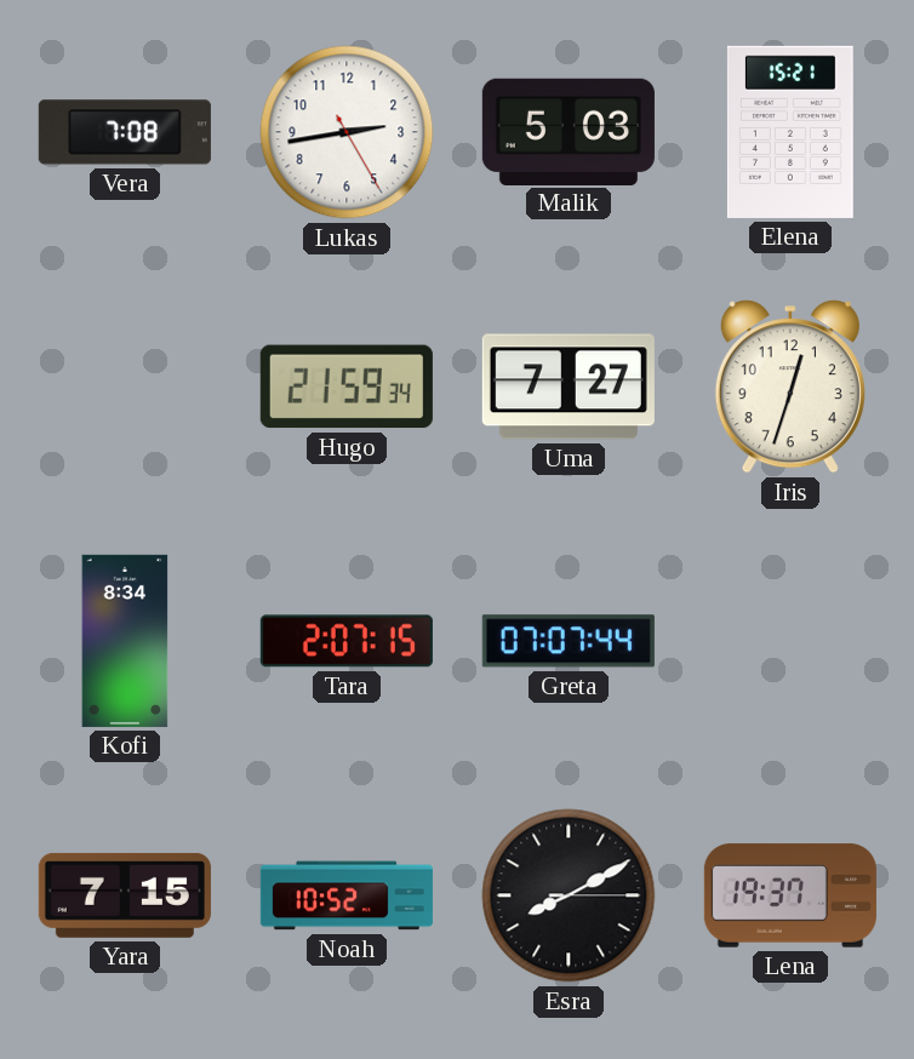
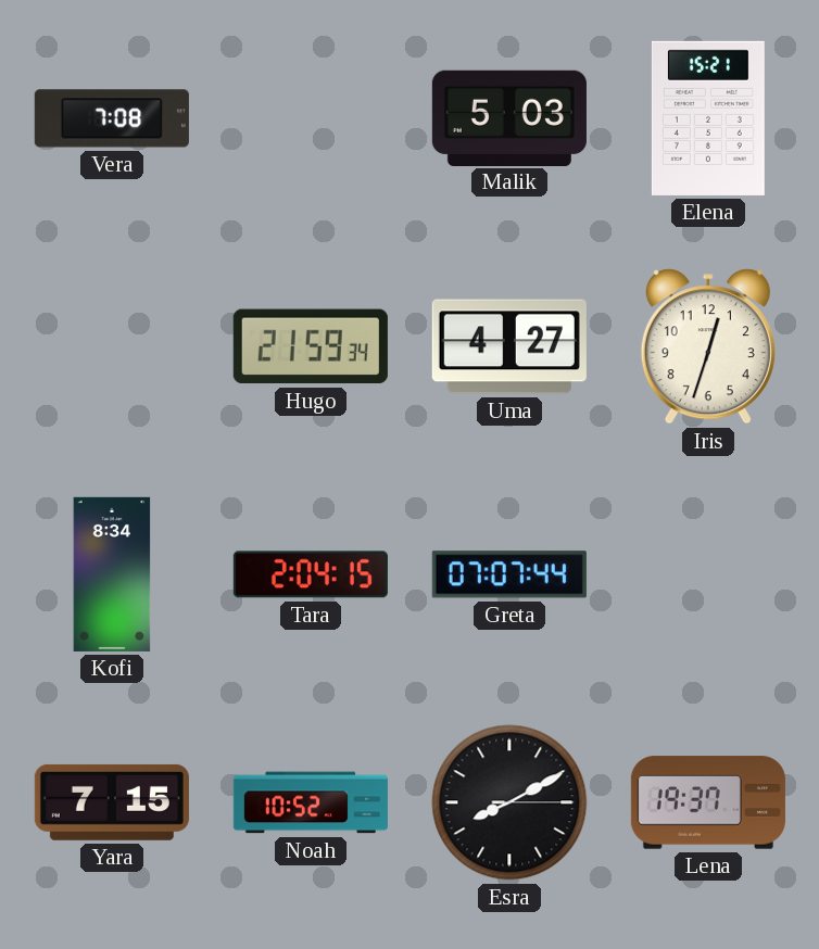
Lukas: 2:43 -> none
Uma: 7:27 -> 4:27
Tara: 2:07 -> 2:04
